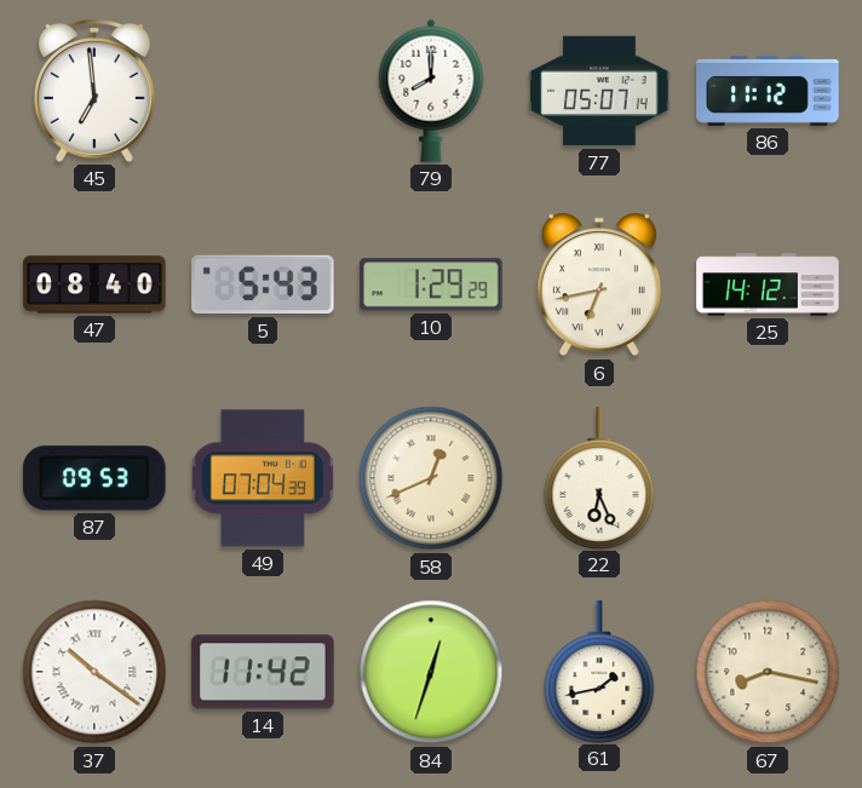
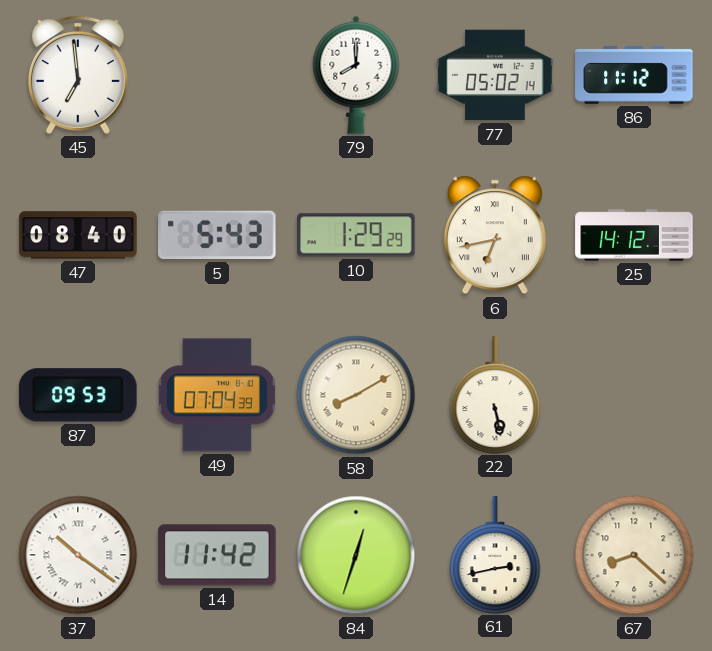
77: 05:07 -> 05:02
58: 12:41 -> 8:10
22: 6:26 -> 5:28
61: 1:43 -> 2:43
67: 8:17 -> 8:22
